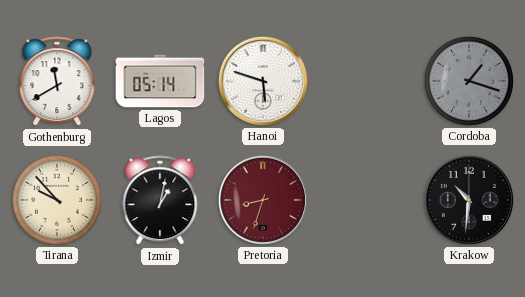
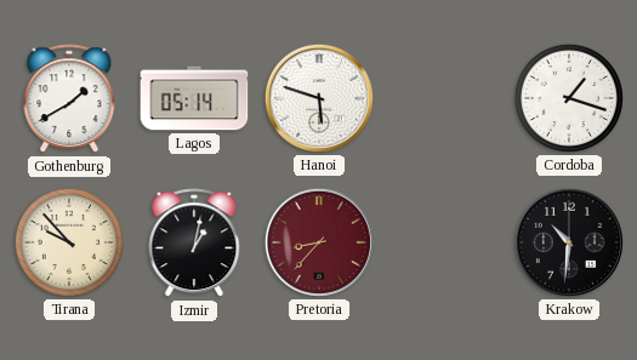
Gothenburg: 11:40 -> 1:40
Cordoba dial: grey -> white
Pretoria: 8:33 -> 8:37
